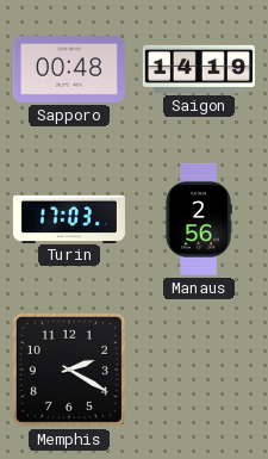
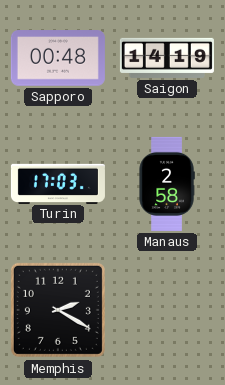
Manaus: 2:56 -> 2:58
